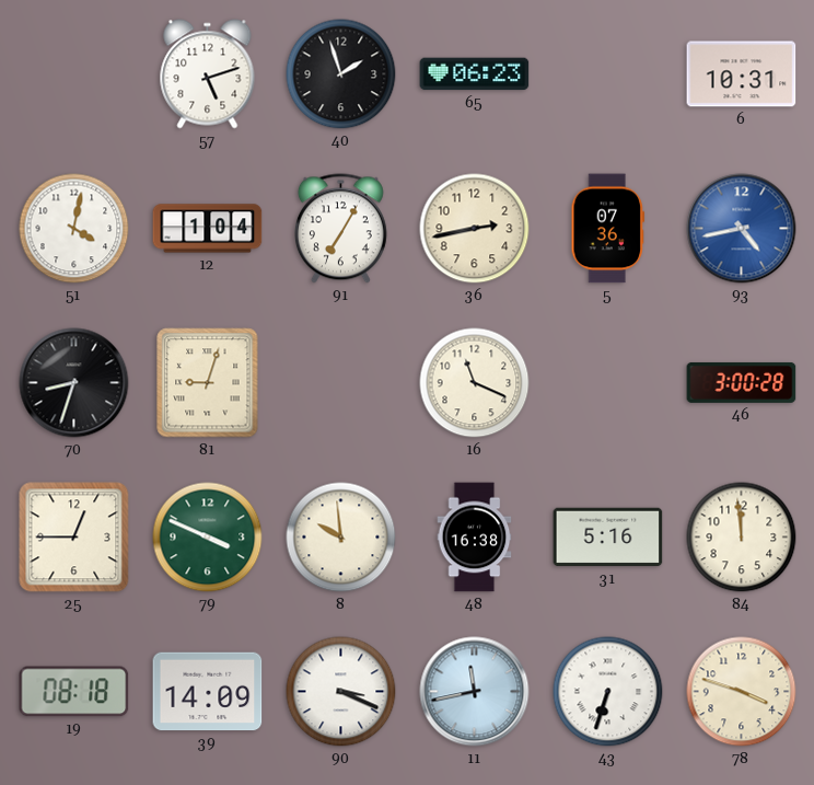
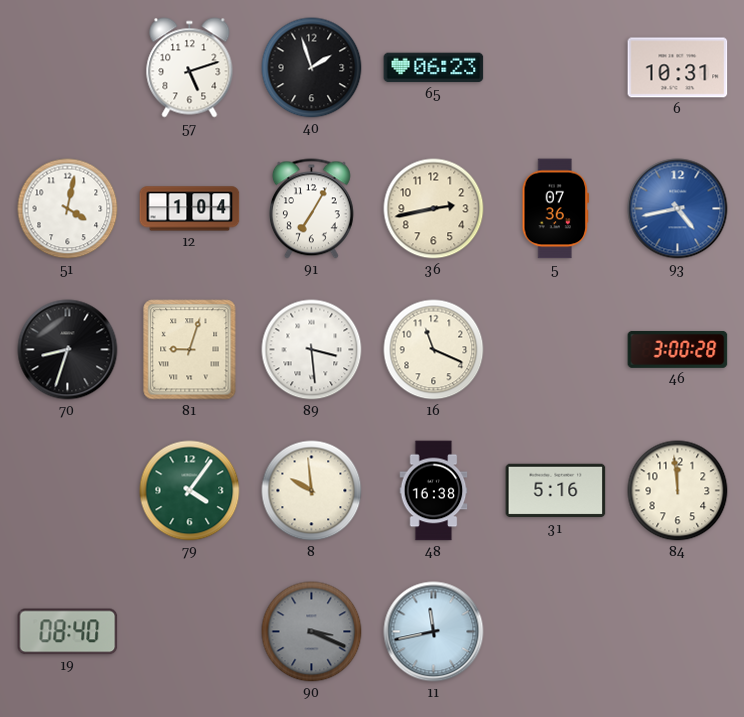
89: none -> 3:29
25: 12:45 -> none
79: 3:49 -> 4:06
19: 08:18 -> 08:40
39: 14:09 -> none
90 dial: white -> grey
43: 6:33 -> none
78: 3:48 -> none
